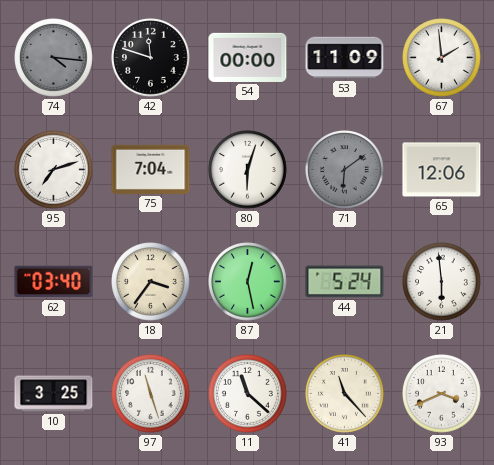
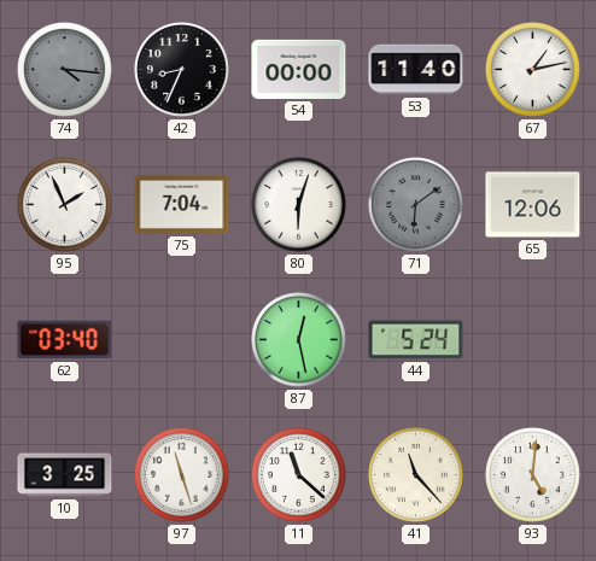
42: 11:48 -> 8:34
53: 11:09 -> 11:40
67: 1:59 -> 1:13
95: 7:12 -> 1:56
18: 3:36 -> none
21: 5:59 -> none
93: 3:41 -> 5:01
